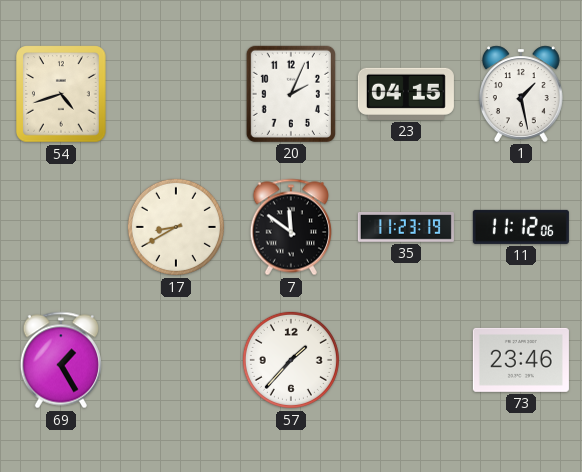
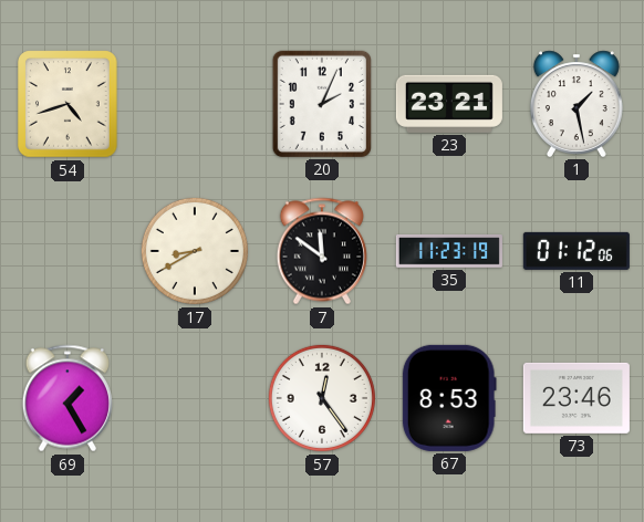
23: 04:15 -> 23:21
11: 11:12 -> 01:12
57: 1:37 -> 12:24
67: none -> 8:53
